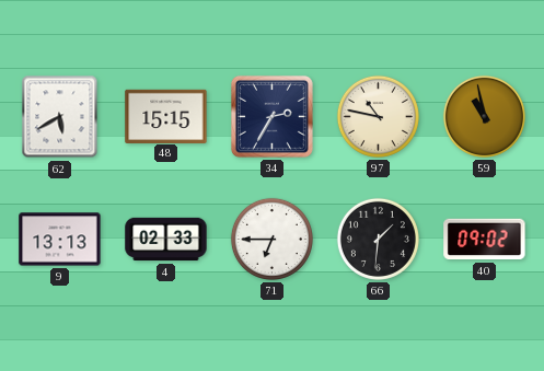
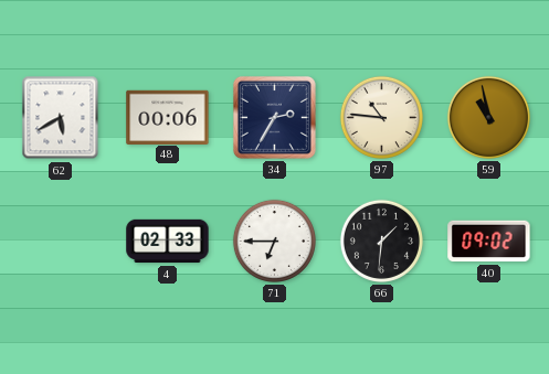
48: 15:15 -> 00:06
97: 10:47 -> 10:46
9: 13:13 -> none
